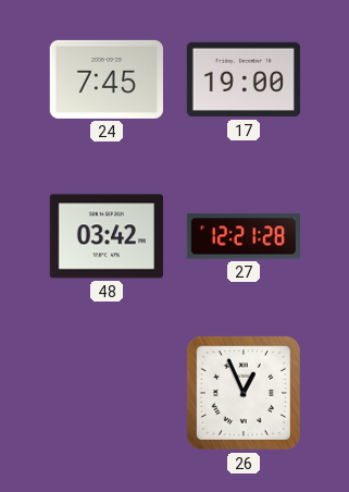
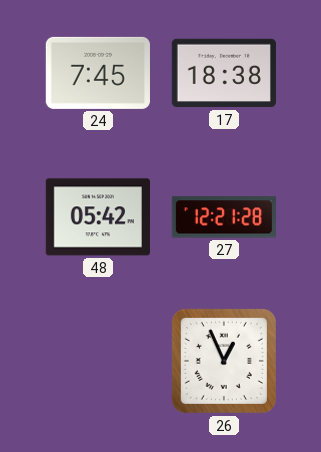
17: 19:00 -> 18:38
48: 03:42 -> 05:42
